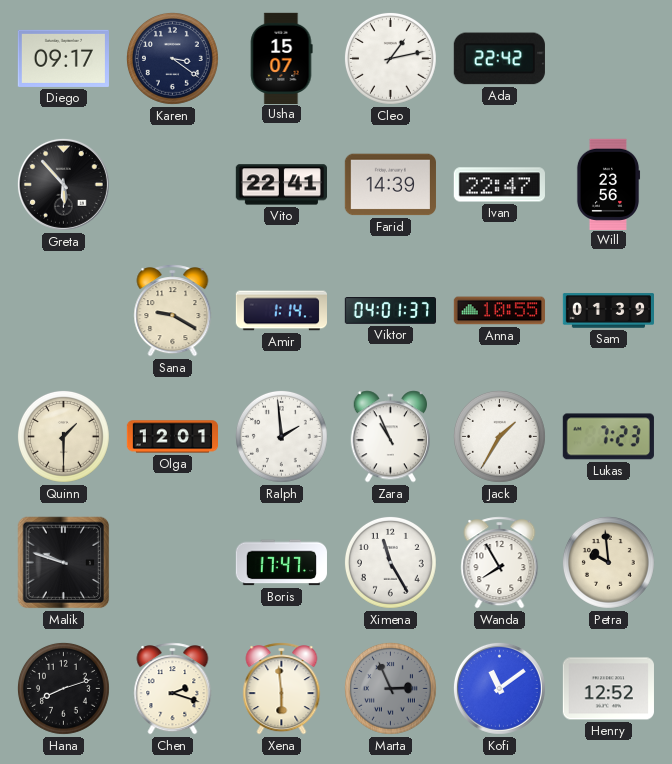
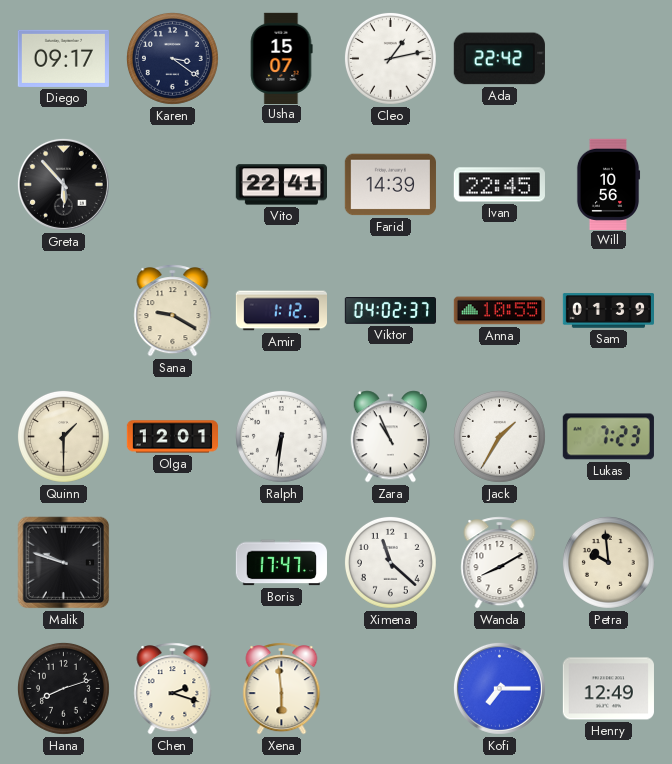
Ivan: 22:47 -> 22:45
Will: 23:56 -> 10:56
Amir: 1:14 -> 1:12
Viktor: 04:01 -> 04:02
Ralph: 1:59 -> 6:31
Ximena: 11:25 -> 11:22
Wanda: 7:55 -> 8:10
Marta: 2:56 -> none
Kofi: 11:09 -> 7:15
Henry: 12:52 -> 12:49
